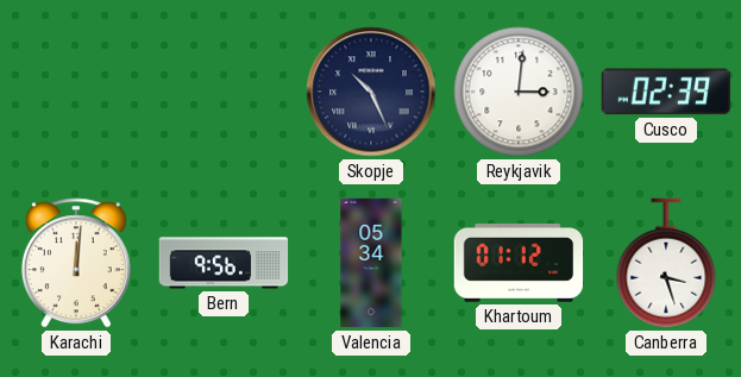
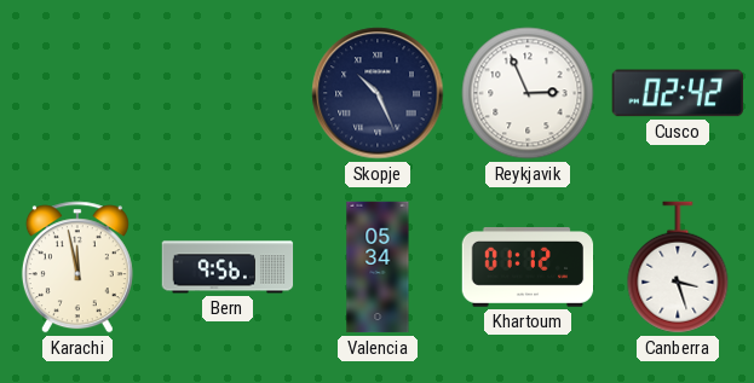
Reykjavik: 3:01 -> 2:56
Cusco: 02:39 -> 02:42
Karachi: 12:01 -> 11:58
